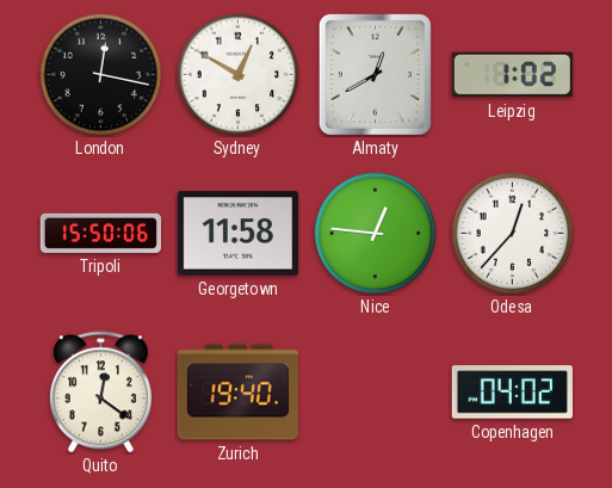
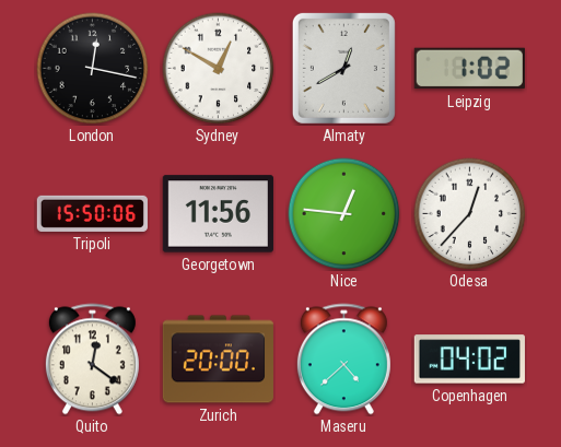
Georgetown: 11:58 -> 11:56
Zurich: 19:40 -> 20:00
Maseru: none -> 4:38
